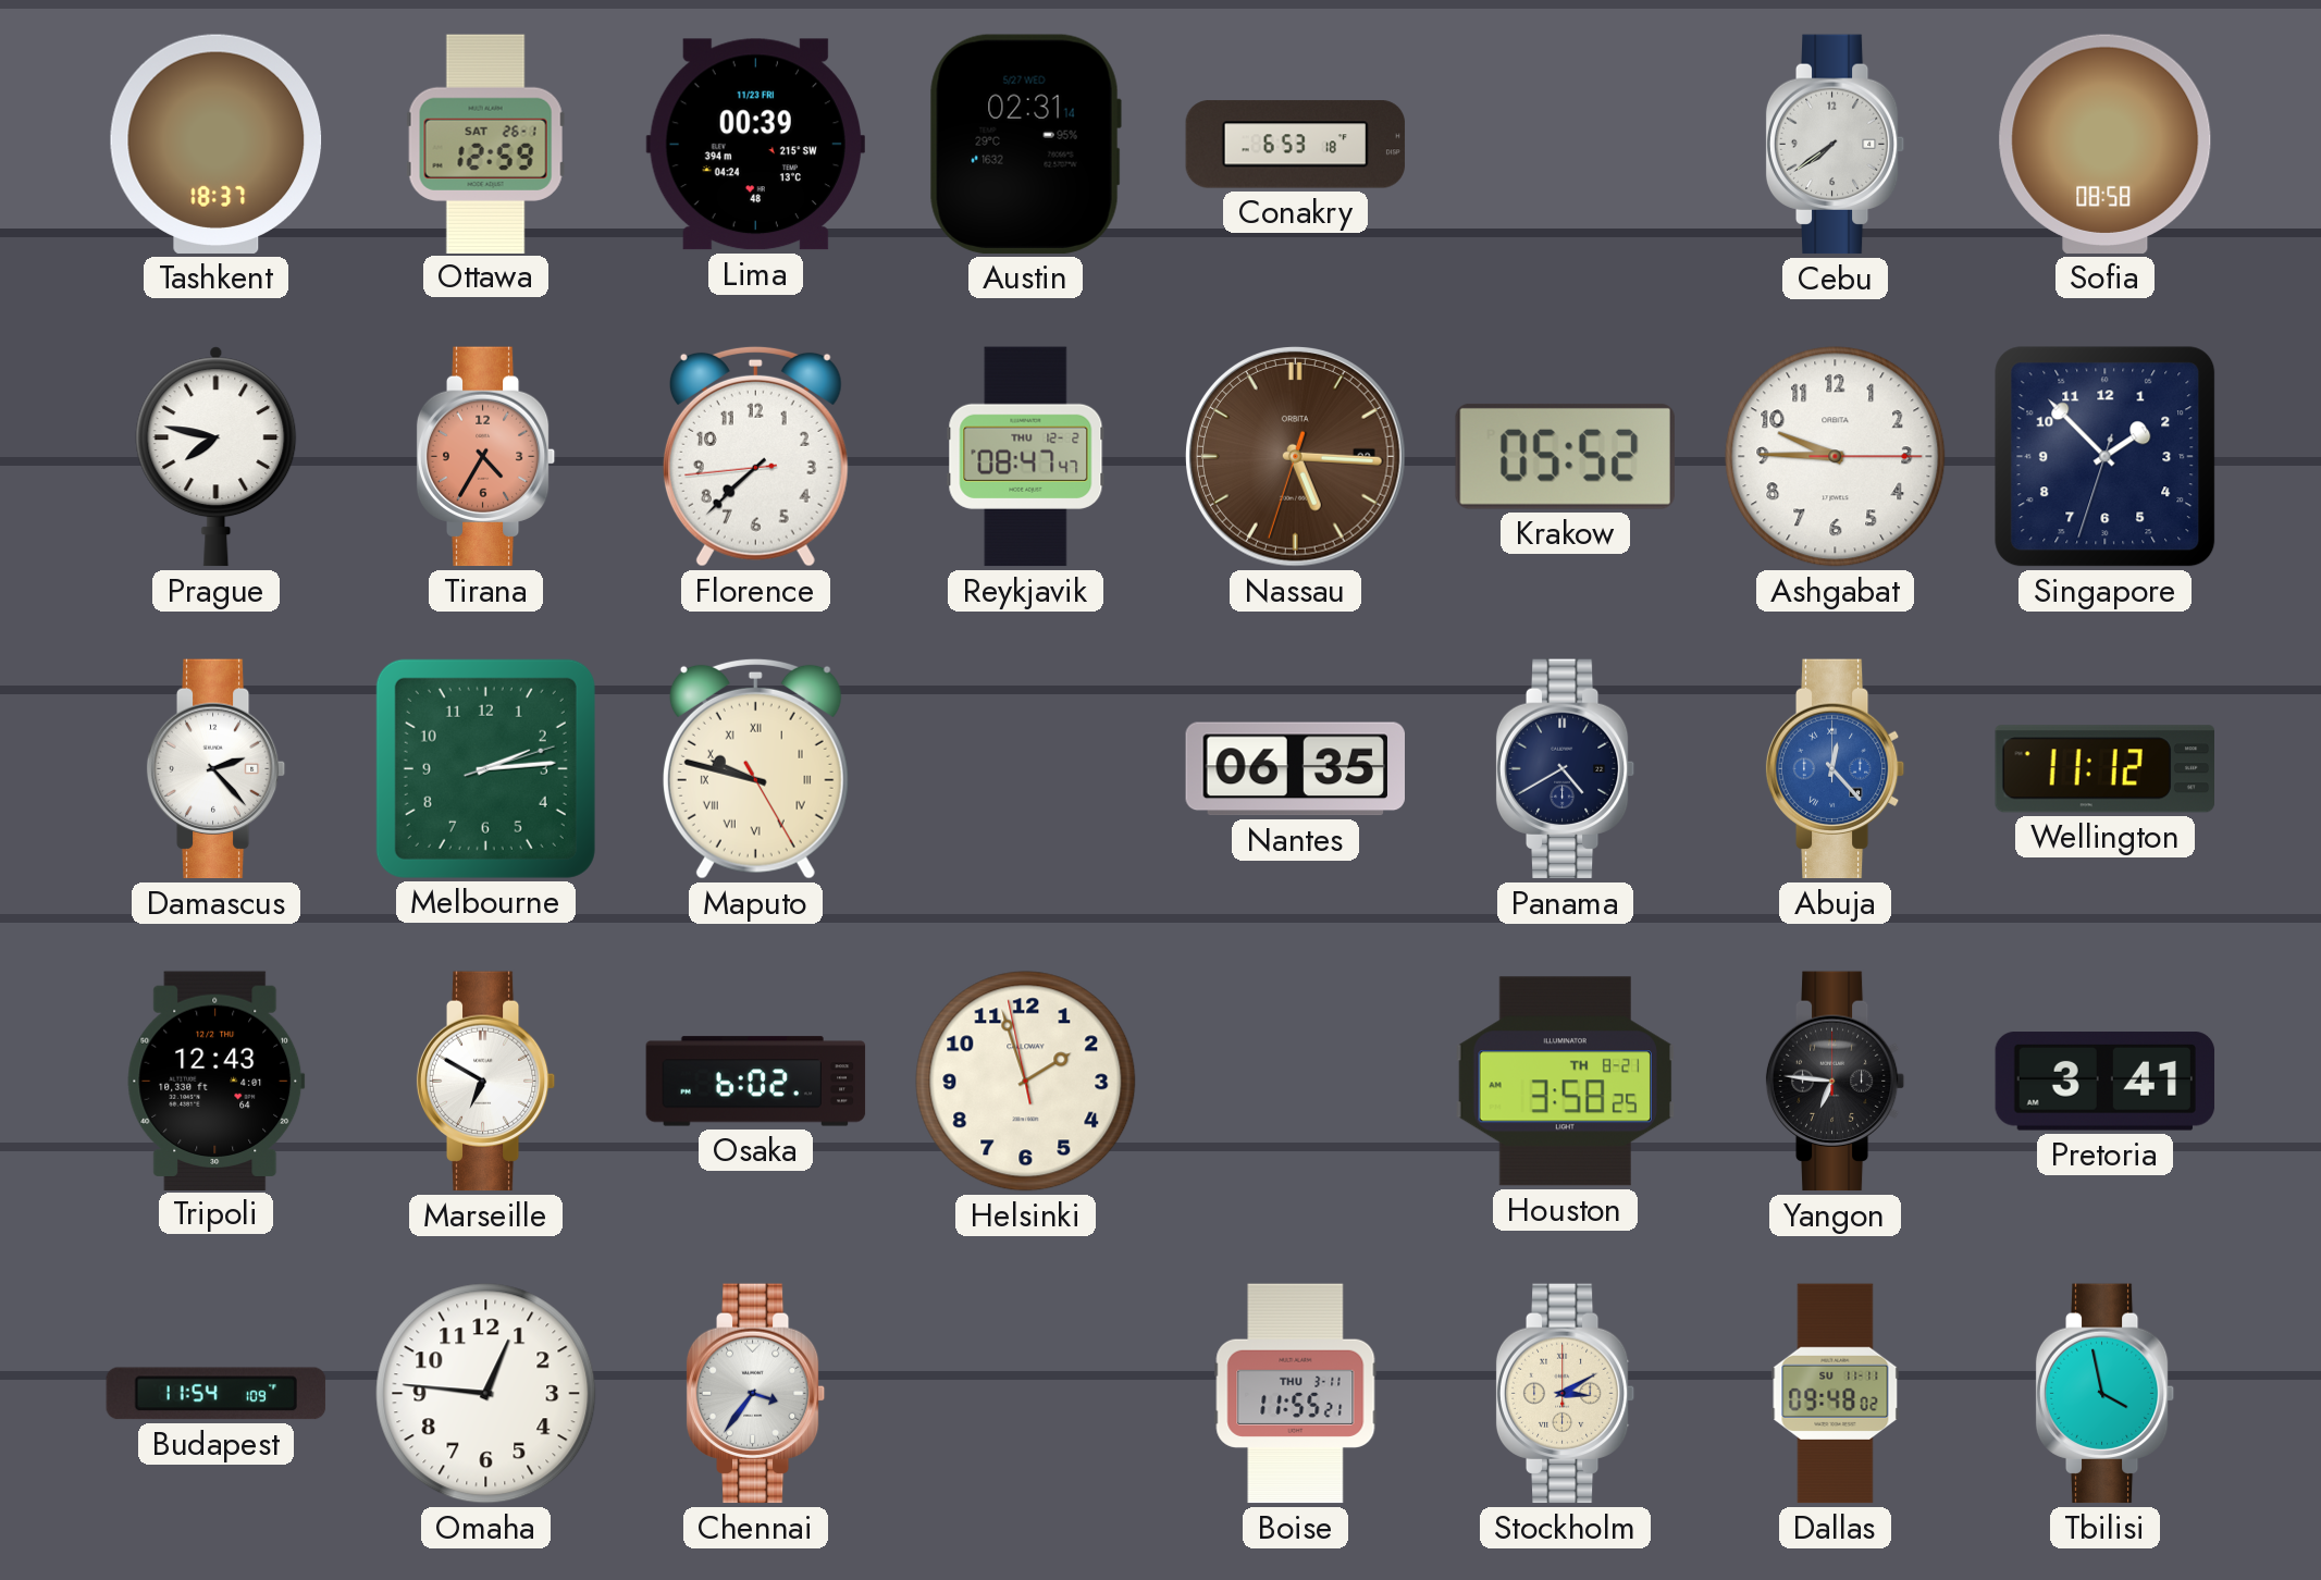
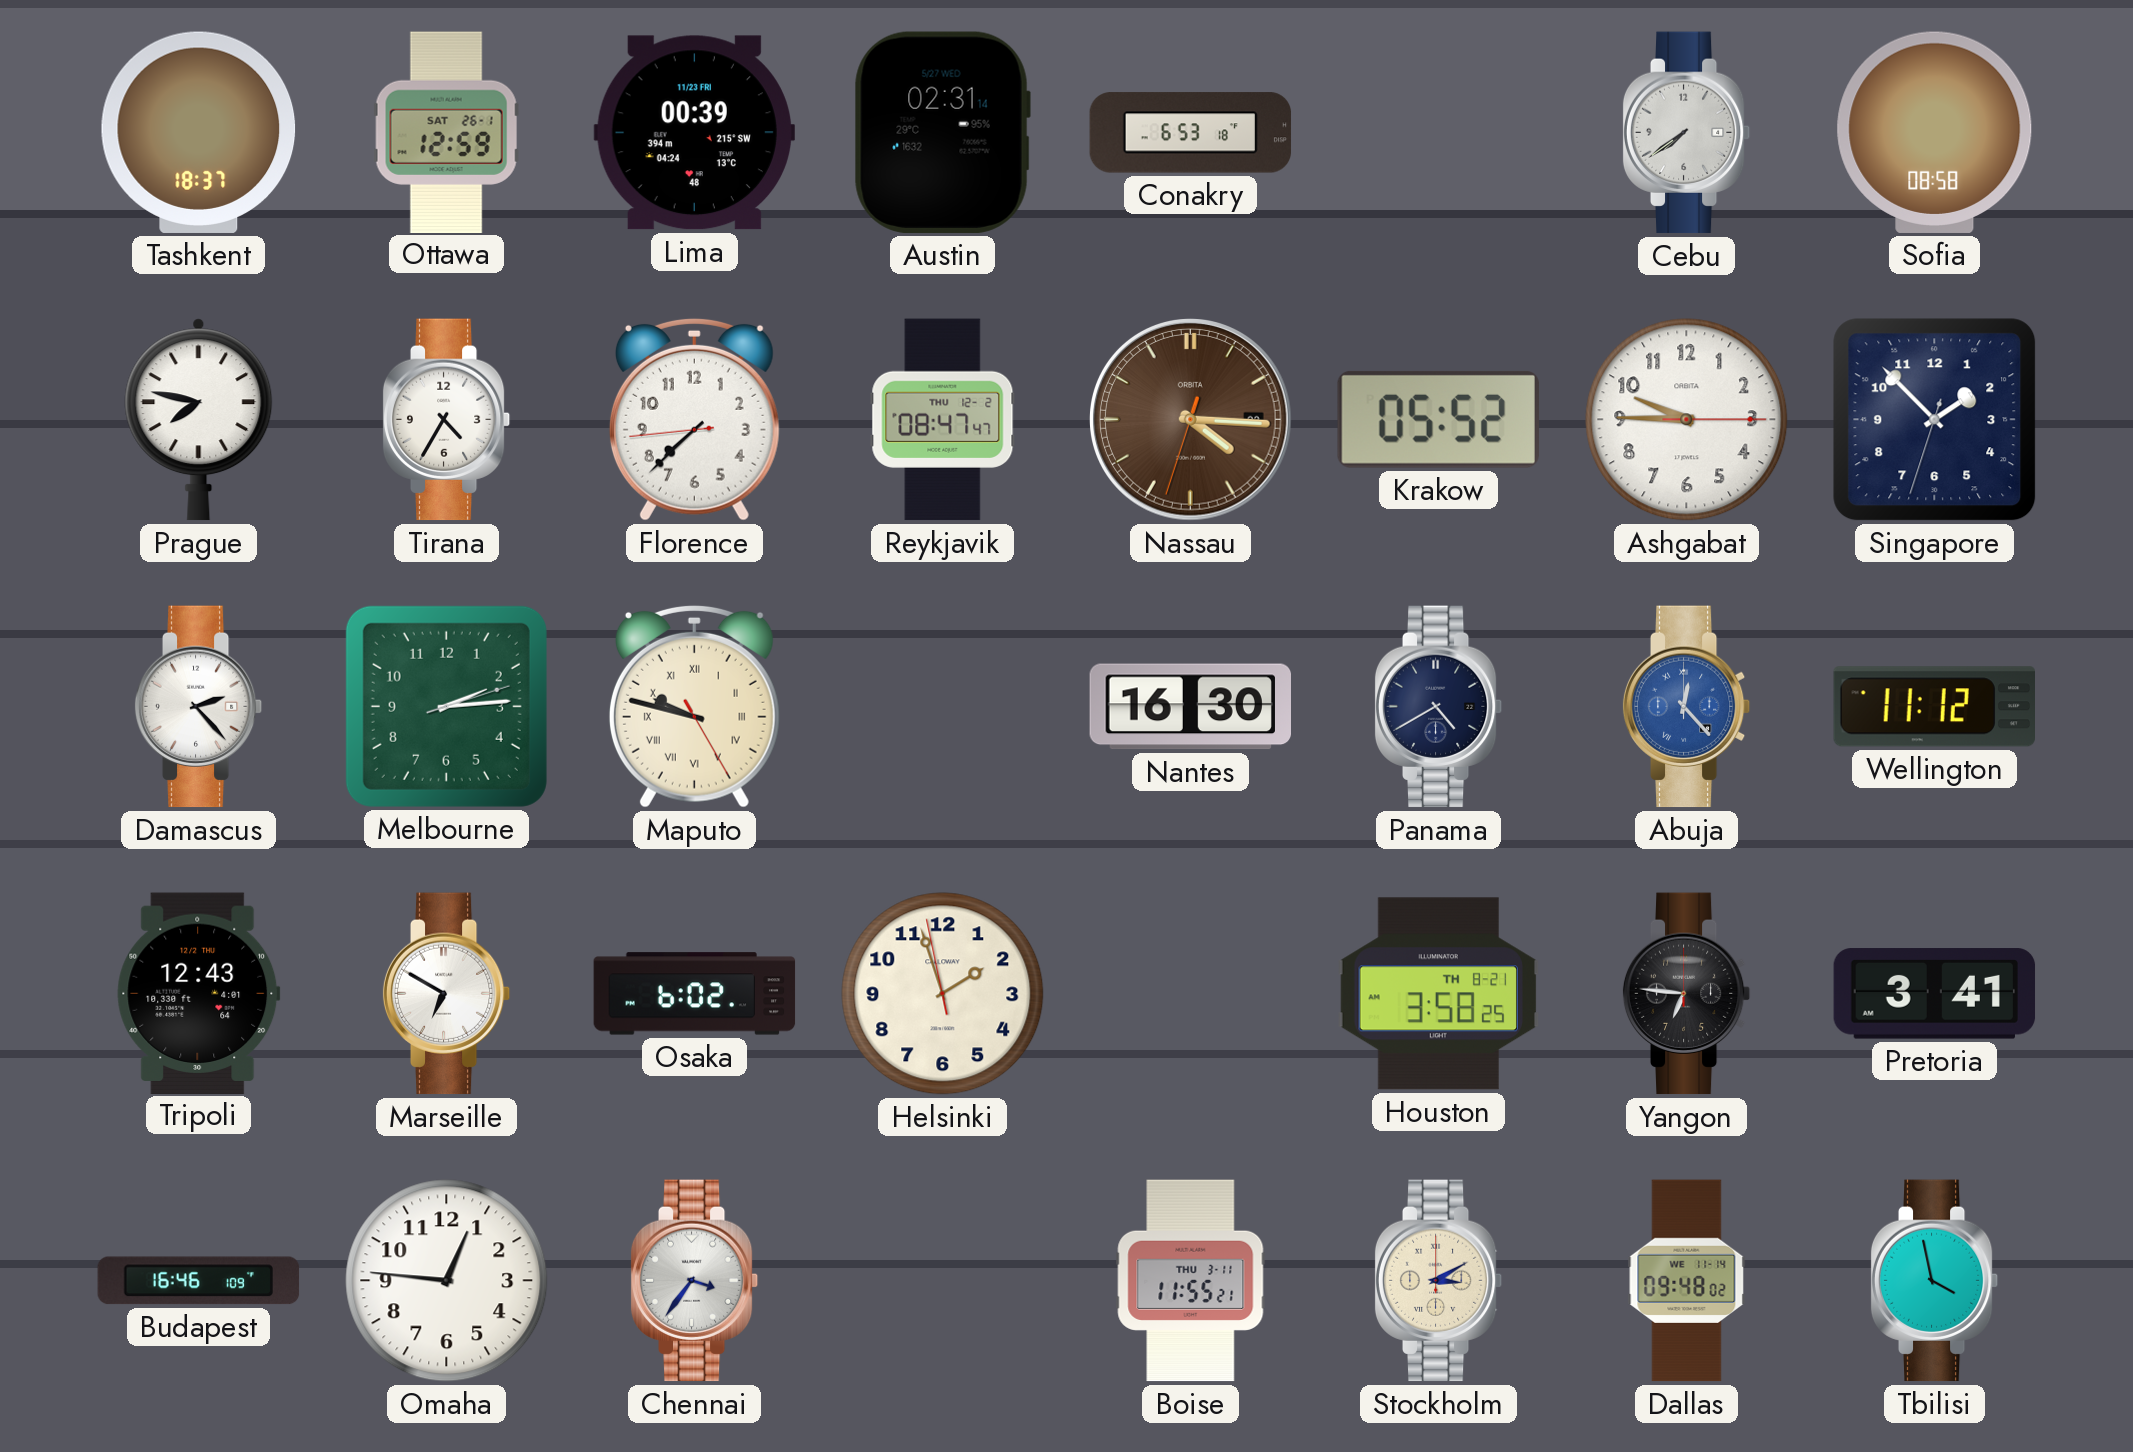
Tirana dial: salmon -> white
Nassau: 5:15 -> 4:15
Nantes: 06:35 -> 16:30
Budapest: 11:54 -> 16:46
Dallas date: SU 11-11 -> WE 11-14
